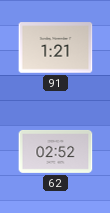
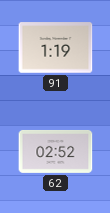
91: 1:21 -> 1:19
